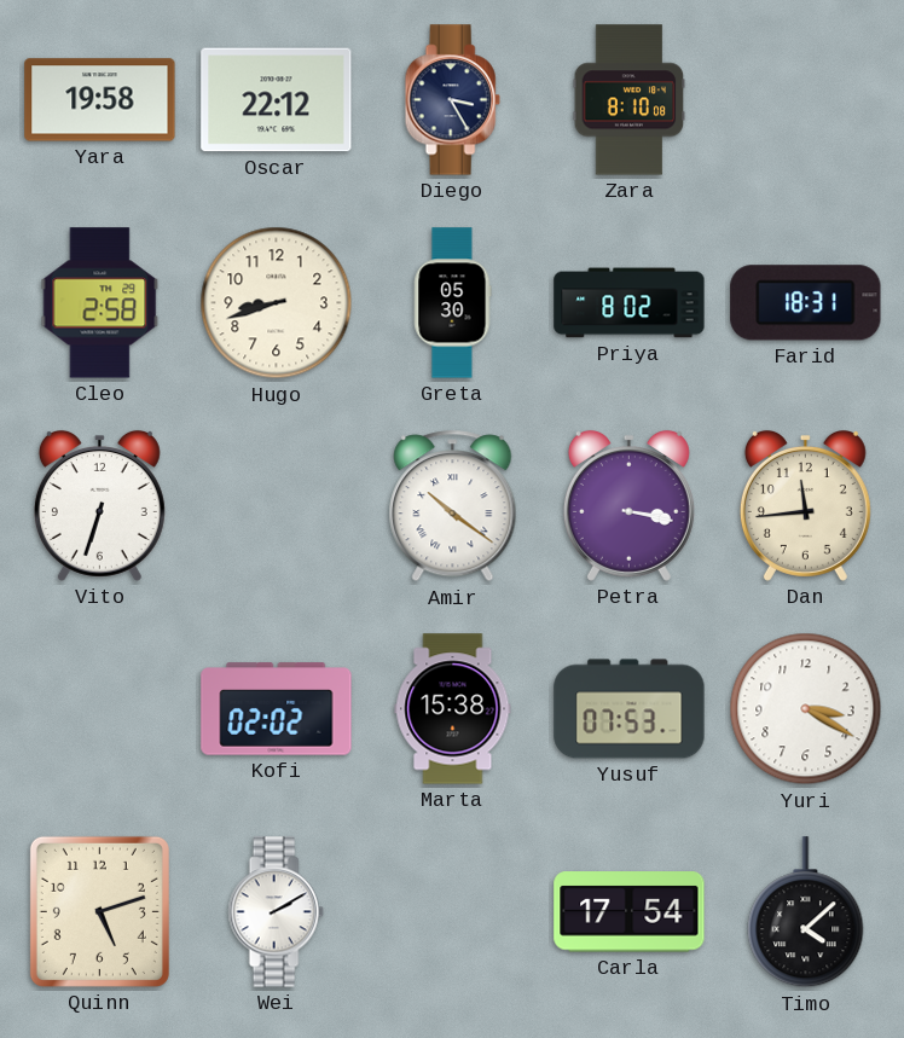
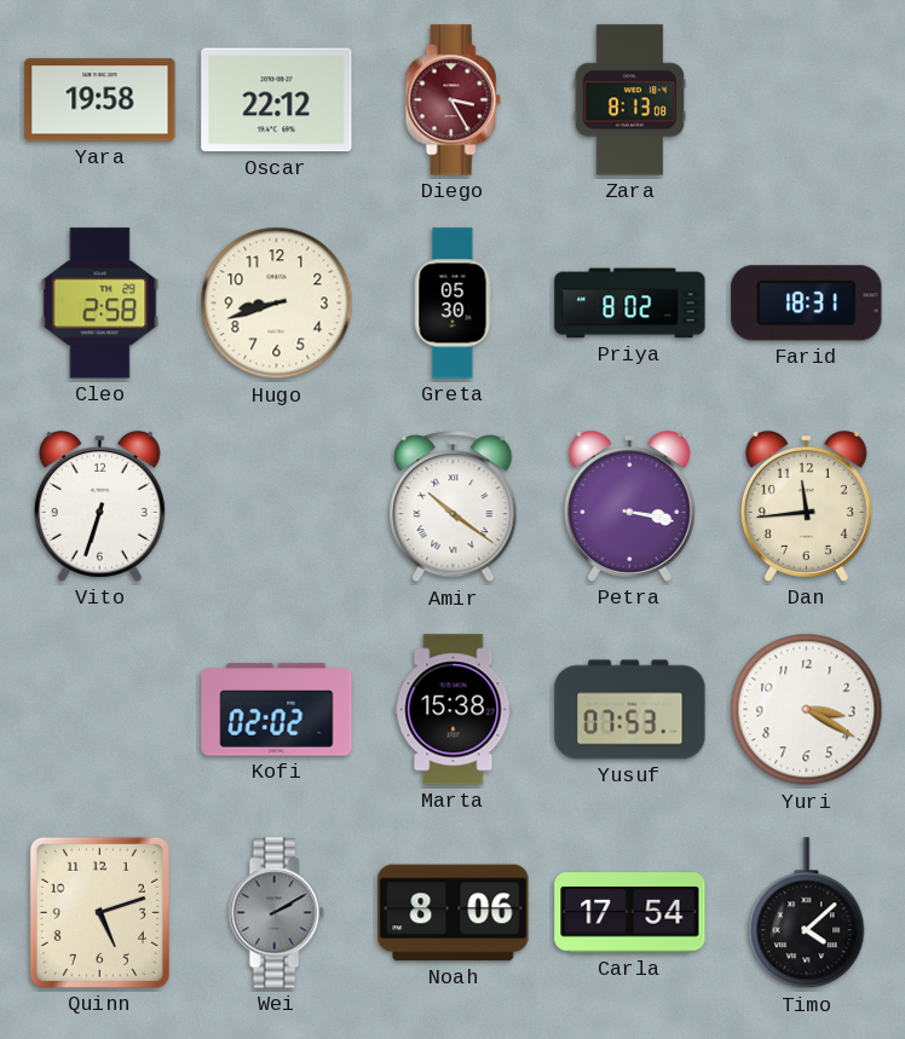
Diego dial: navy -> burgundy
Zara: 8:10 -> 8:13
Wei dial: white -> grey
Noah: none -> 8:06
